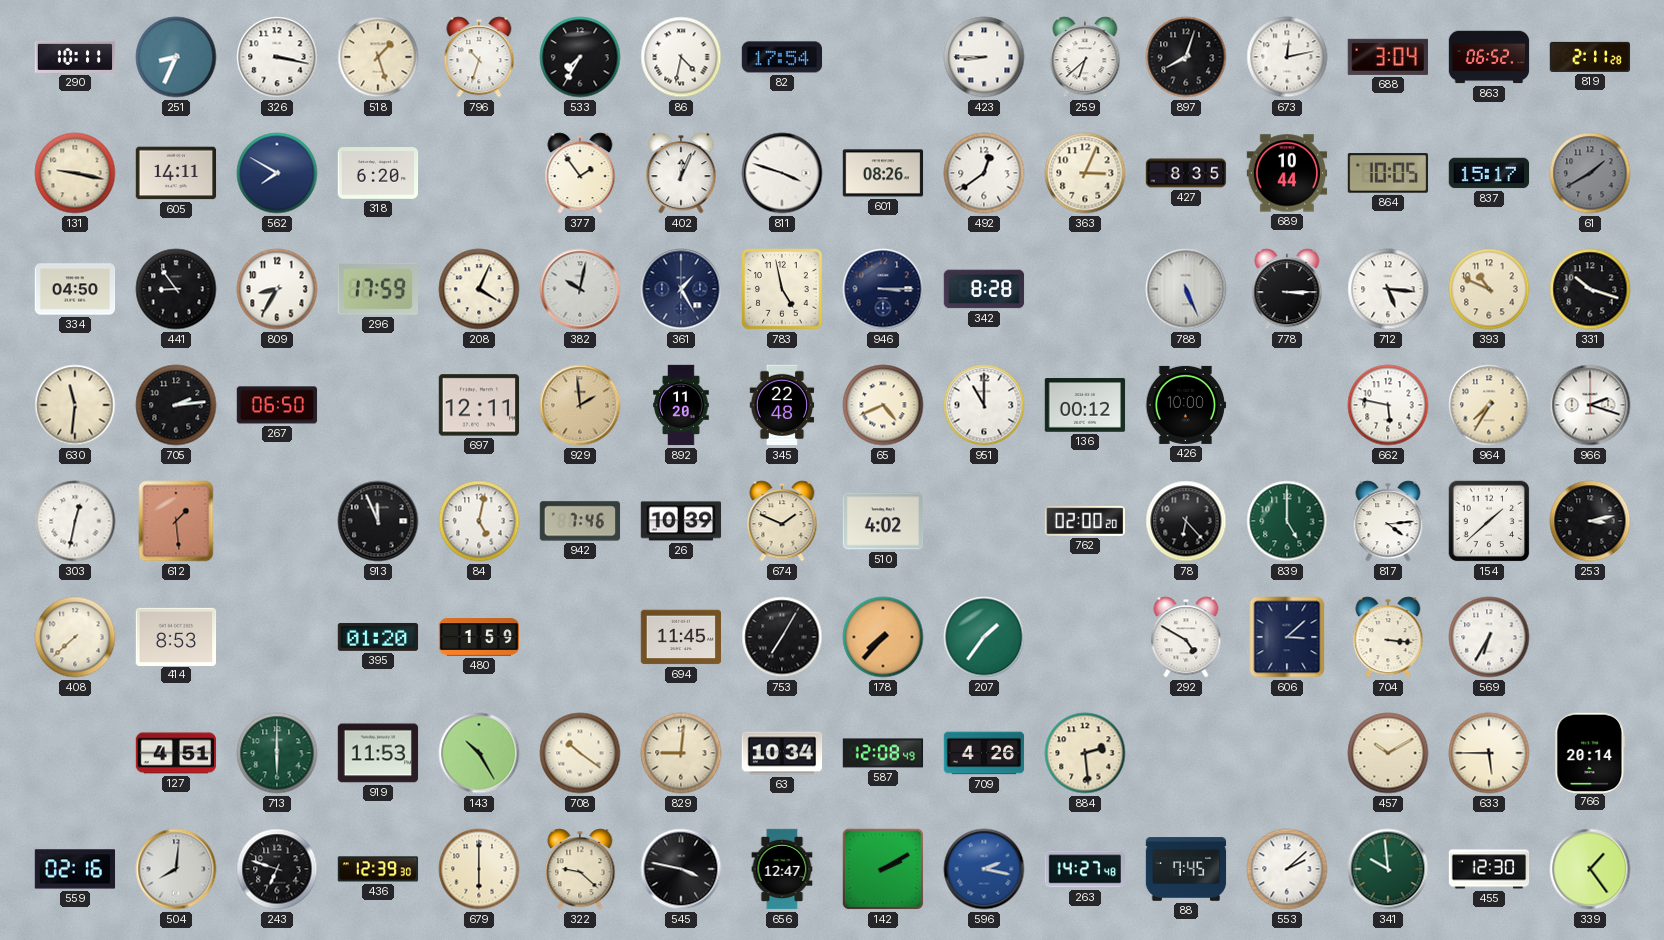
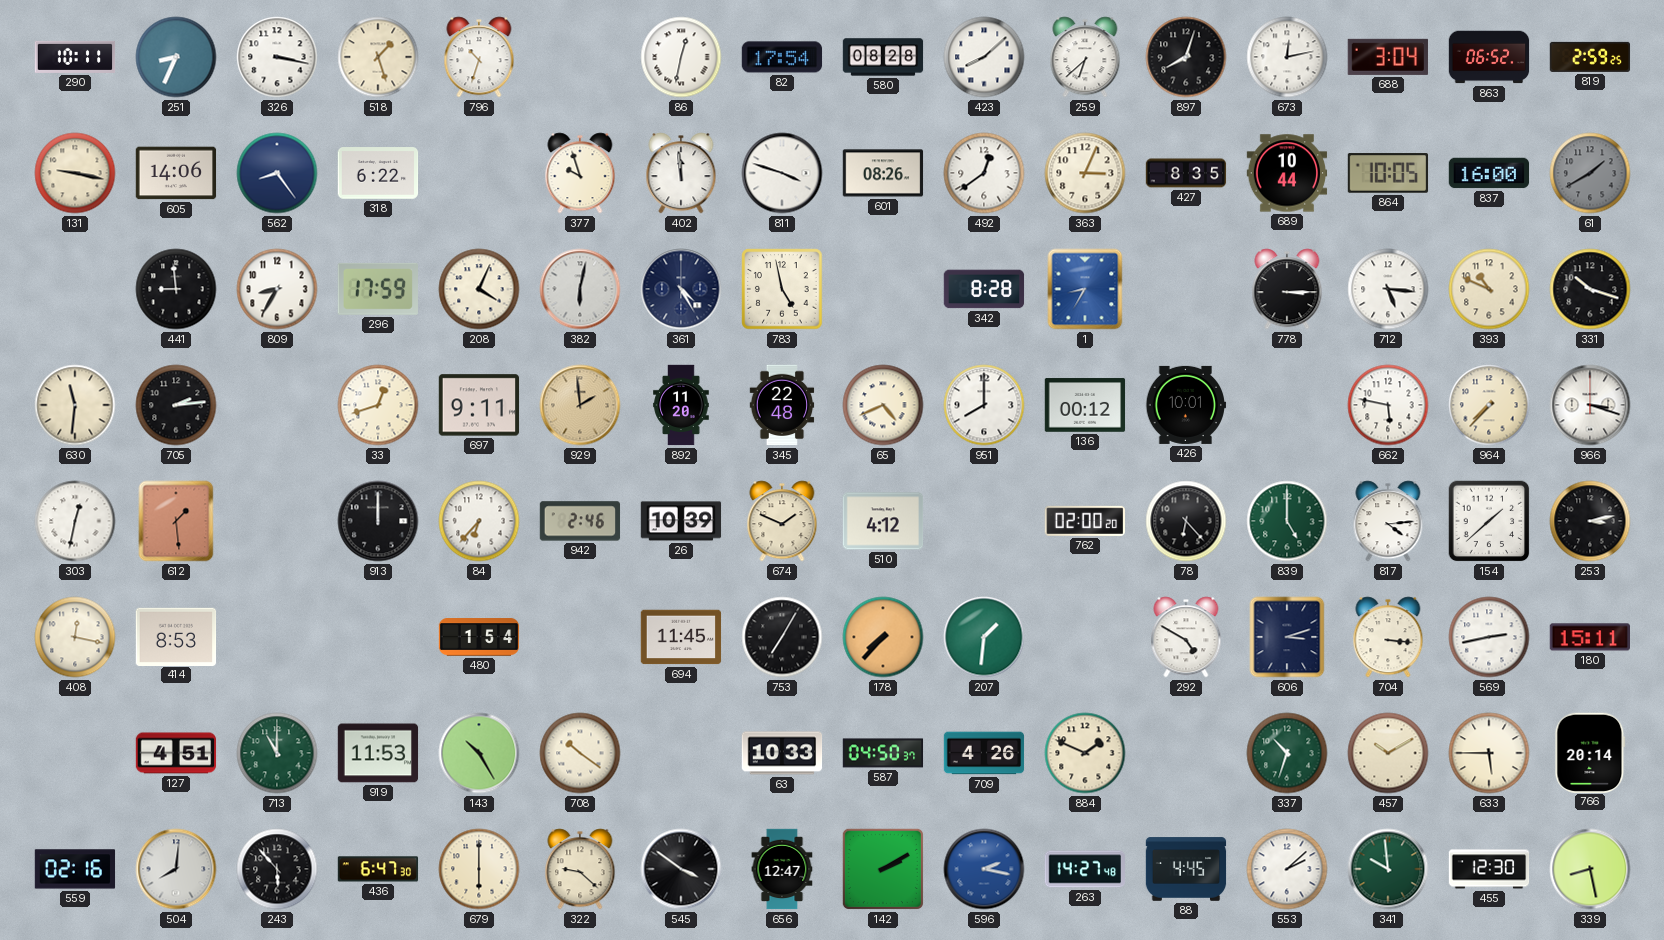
533: 7:35 -> none
86: 4:32 -> 12:32
580: none -> 08:28
423: 8:45 -> 8:08
819: 2:11 -> 2:59
605: 14:11 -> 14:06
562: 7:50 -> 8:24
318: 6:20 -> 6:22
377: 1:54 -> 9:57
402: 12:04 -> 11:59
837: 15:17 -> 16:00
334: 04:50 -> none
441: 8:54 -> 8:59
382: 10:02 -> 6:02
361: 1:25 -> 4:25
946: 3:15 -> none
1: none -> 8:35
788: 5:26 -> none
267: 06:50 -> none
33: none -> 12:42
697: 12:11 -> 9:11
951: 11:00 -> 8:00
426: 10:00 -> 10:01
964: 7:35 -> 7:37
966: 2:18 -> 3:18
913: 11:56 -> 12:00
84: 5:02 -> 6:37
942: 7:46 -> 2:46
510: 4:02 -> 4:12
408: 7:38 -> 12:17
395: 01:20 -> none
480: 1:59 -> 1:54
207: 1:36 -> 1:31
606: 3:08 -> 3:12
569: 6:35 -> 2:43
180: none -> 15:11
713: 6:00 -> 11:00
829: 9:01 -> none
63: 10:34 -> 10:33
587: 12:08 -> 04:50
884: 2:29 -> 1:49
337: none -> 10:33
243: 6:48 -> 5:53
436: 12:39 -> 6:47
545: 3:47 -> 3:51
88: 7:45 -> 4:45
339: 1:24 -> 8:28
